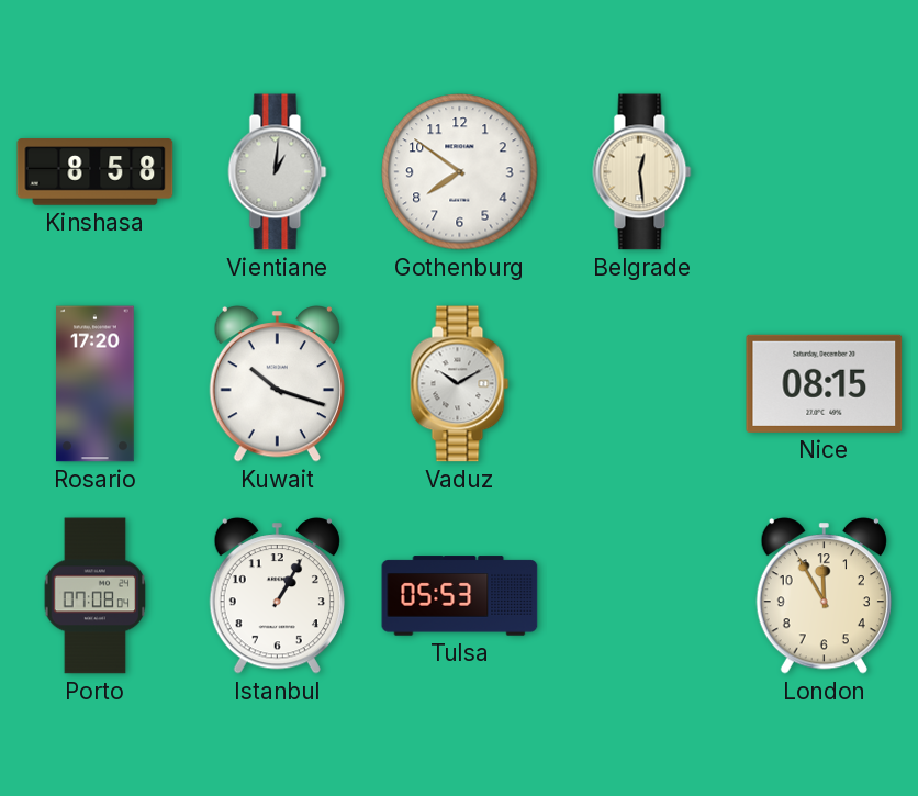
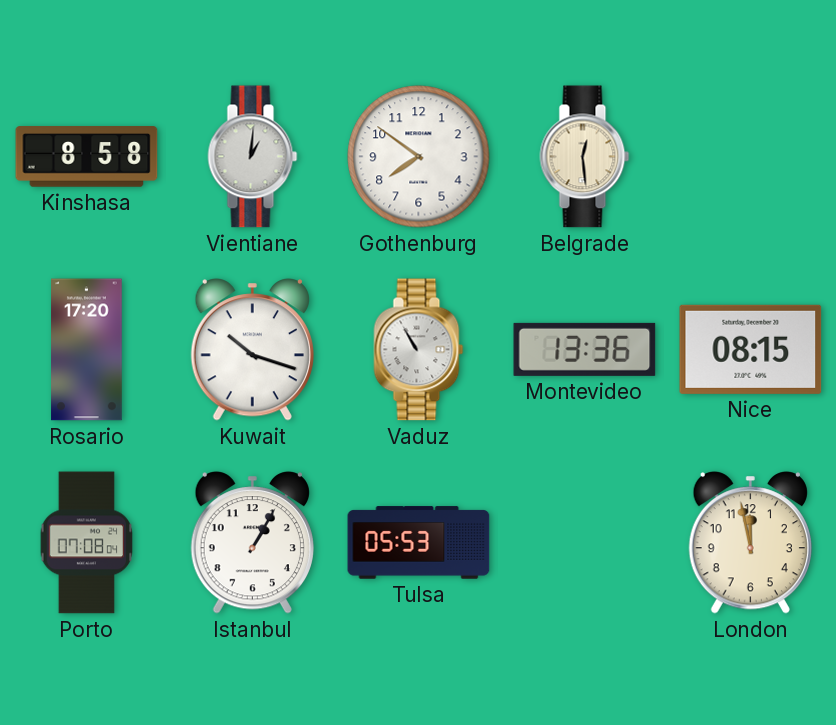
Vaduz: 10:10 -> 10:55
Montevideo: none -> 13:36
London: 11:55 -> 11:58
